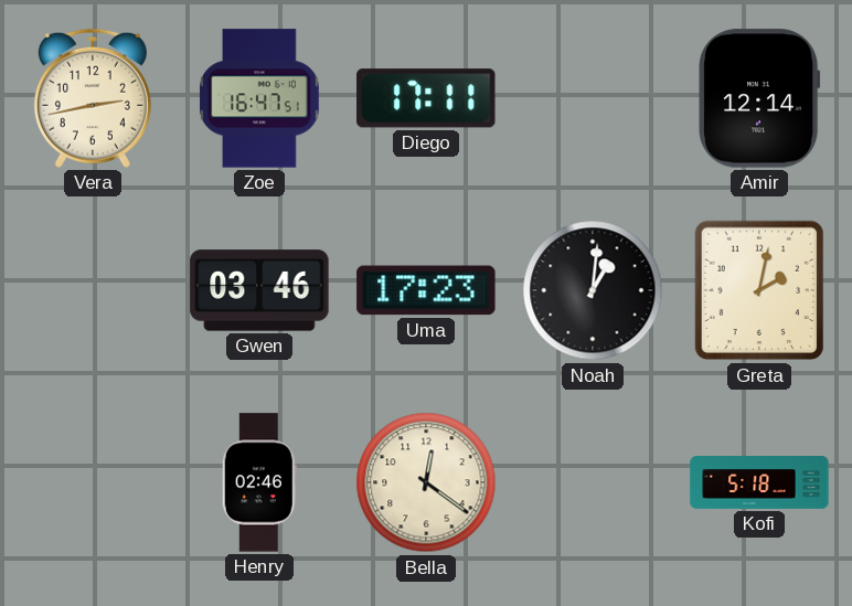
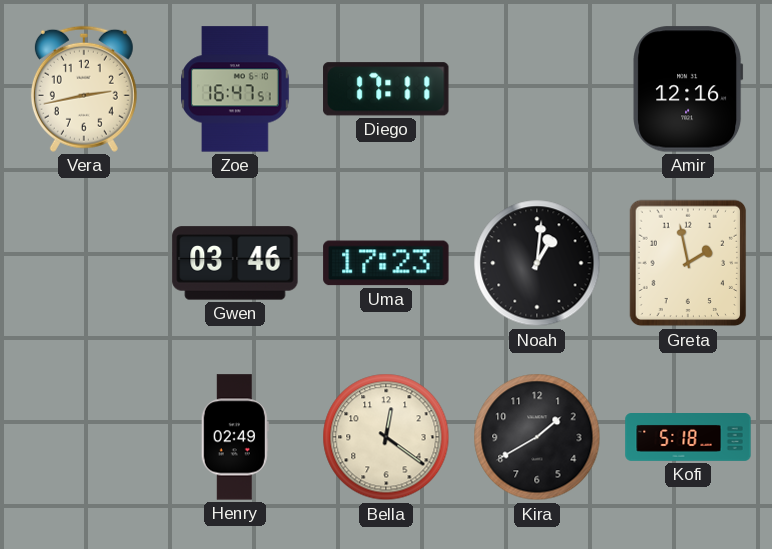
Amir: 12:14 -> 12:16
Greta: 2:02 -> 1:58
Henry: 02:46 -> 02:49
Kira: none -> 1:40
